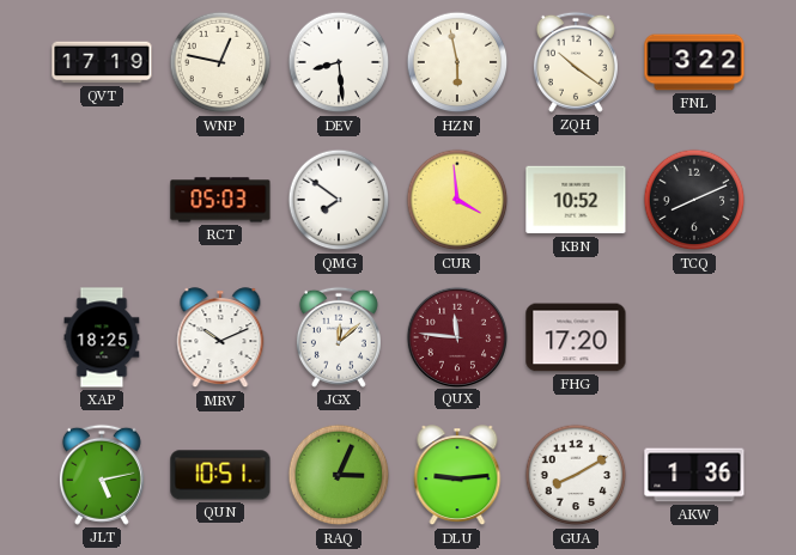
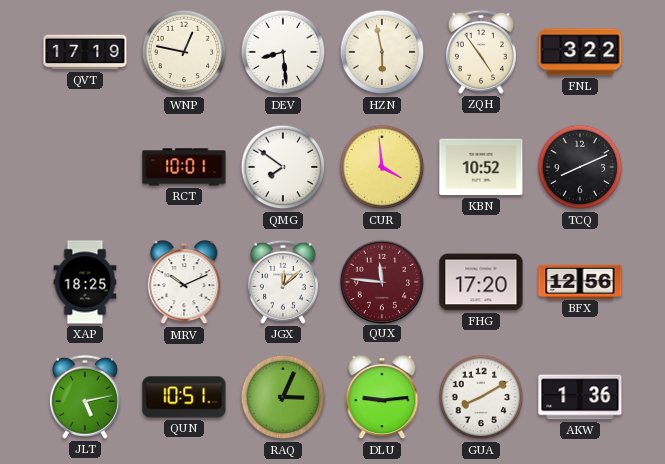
ZQH: 10:21 -> 4:54
RCT: 05:03 -> 10:01
BFX: none -> 12:56
